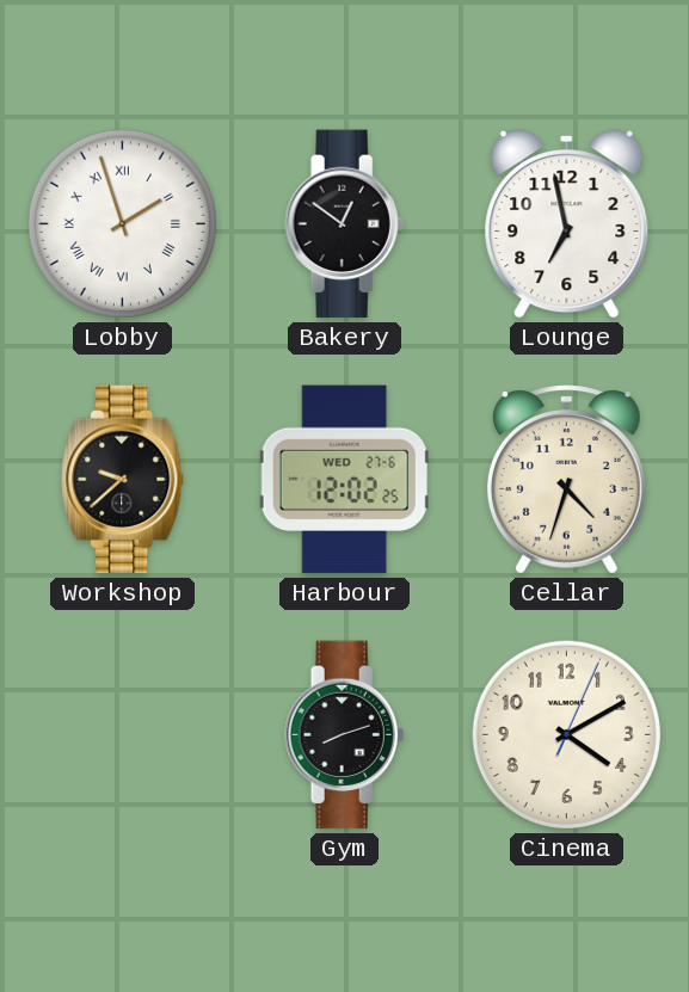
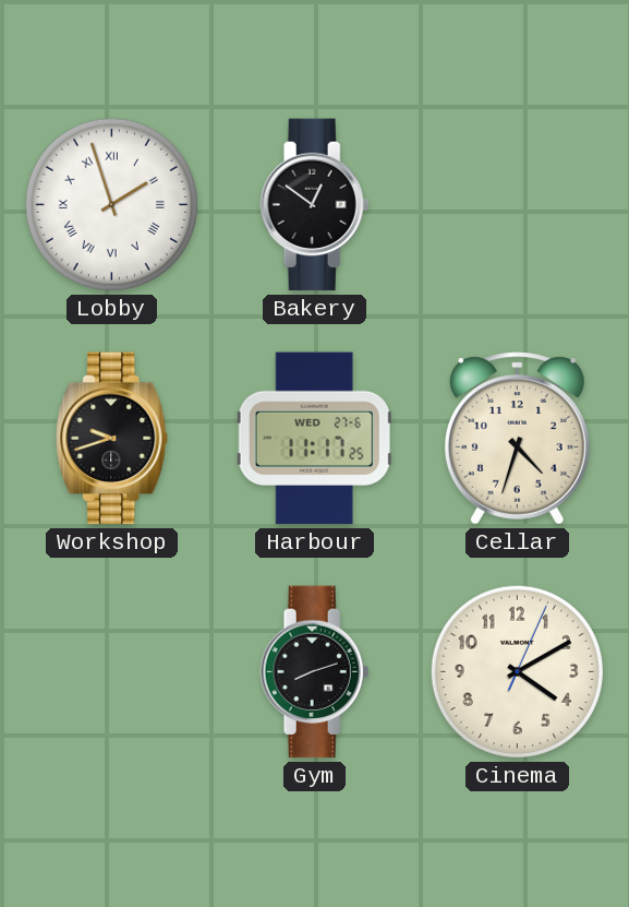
Lounge: 6:58 -> none
Workshop: 9:38 -> 9:42
Harbour: 12:02 -> 11:17
